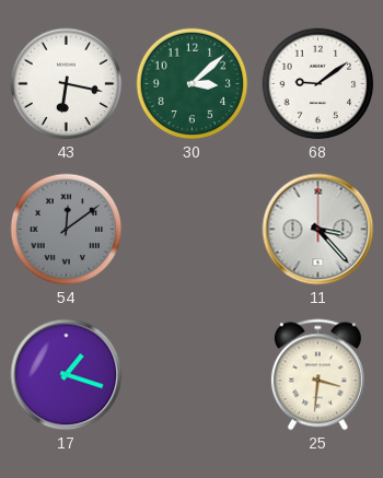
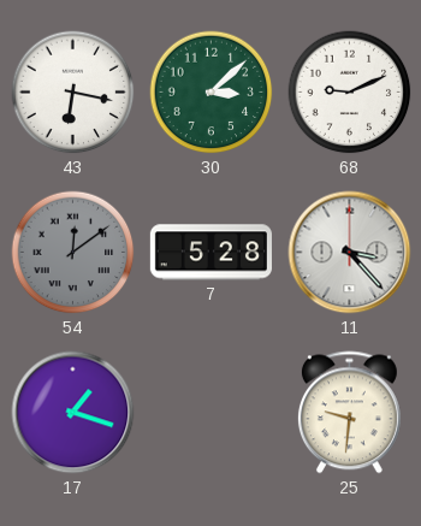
68: 9:09 -> 9:11
7: none -> 5:28
25: 3:31 -> 9:31
